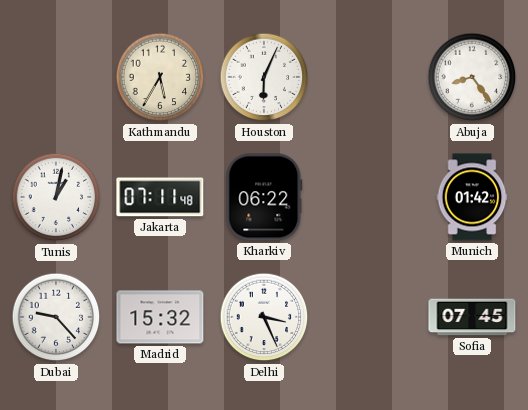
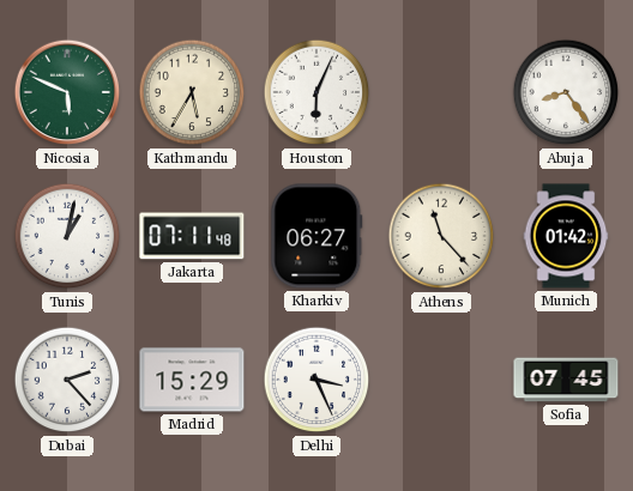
Nicosia: none -> 5:49
Kharkiv: 06:22 -> 06:27
Athens: none -> 11:23
Dubai: 9:23 -> 2:23
Madrid: 15:32 -> 15:29
